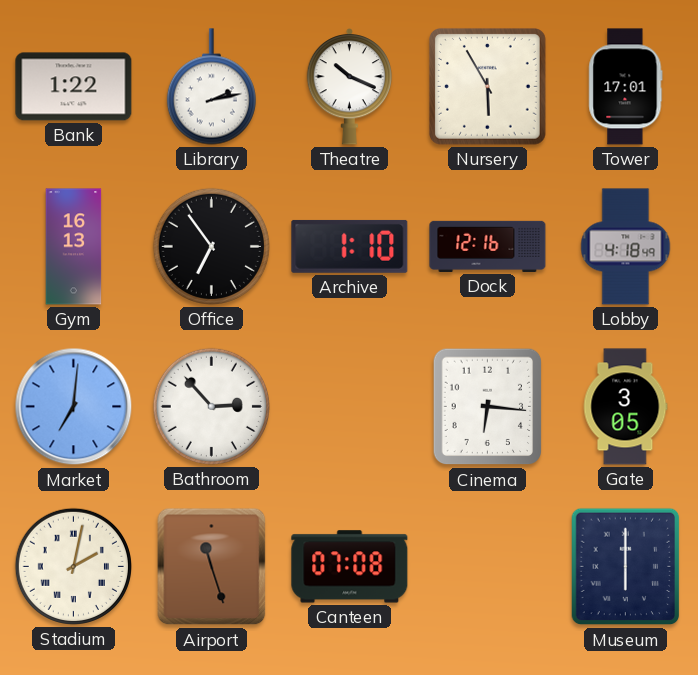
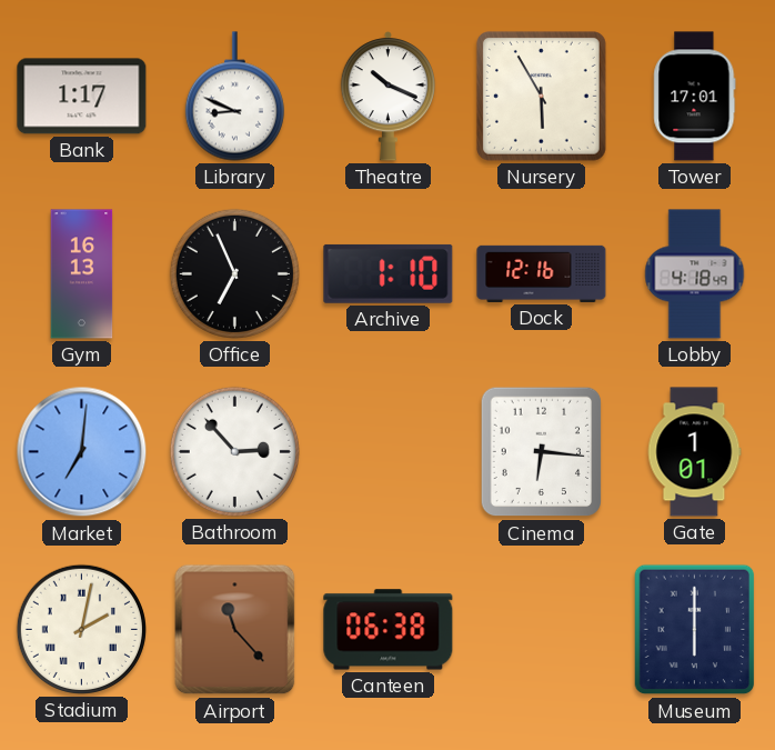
Bank: 1:22 -> 1:17
Library: 2:13 -> 8:49
Office: 6:54 -> 6:56
Gate: 3:05 -> 1:01
Airport: 11:27 -> 11:23
Canteen: 07:08 -> 06:38
